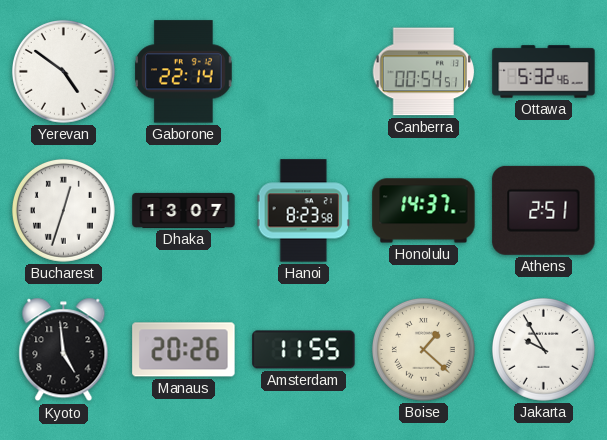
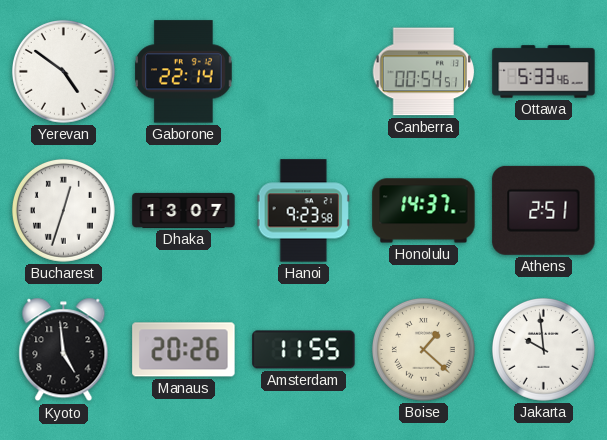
Ottawa: 5:32 -> 5:33
Hanoi: 8:23 -> 9:23
Jakarta: 9:55 -> 9:59
